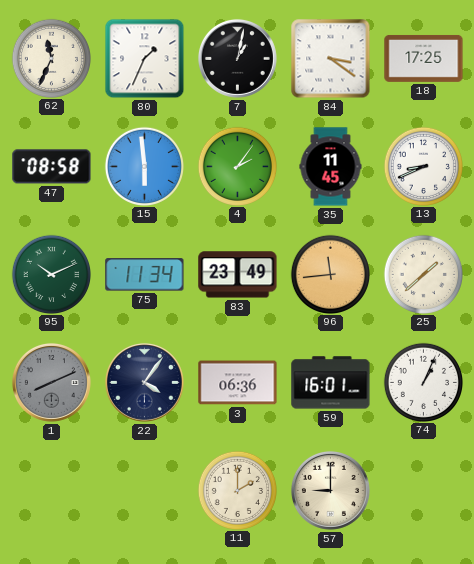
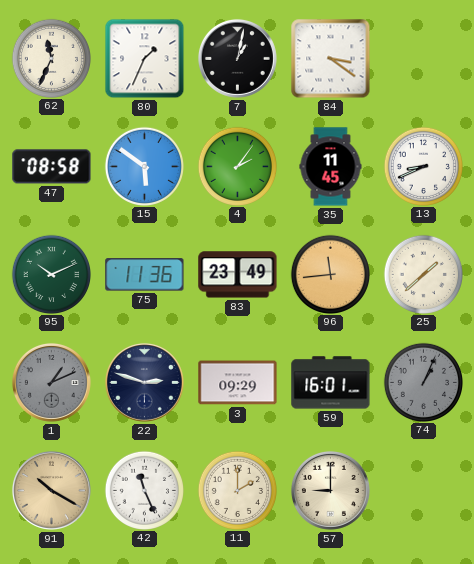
18: 17:25 -> none
15: 5:59 -> 5:51
75: 11:34 -> 11:36
1: 8:11 -> 1:11
22: 4:06 -> 2:48
3: 06:36 -> 09:29
74 dial: white -> grey
91: none -> 10:20
42: none -> 11:26
